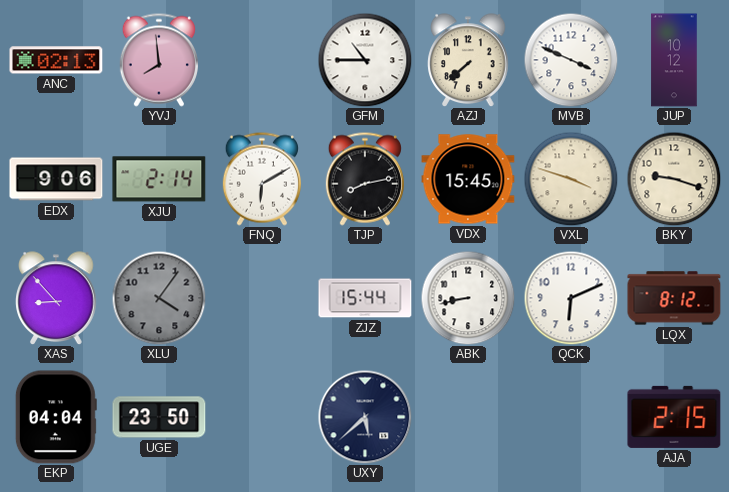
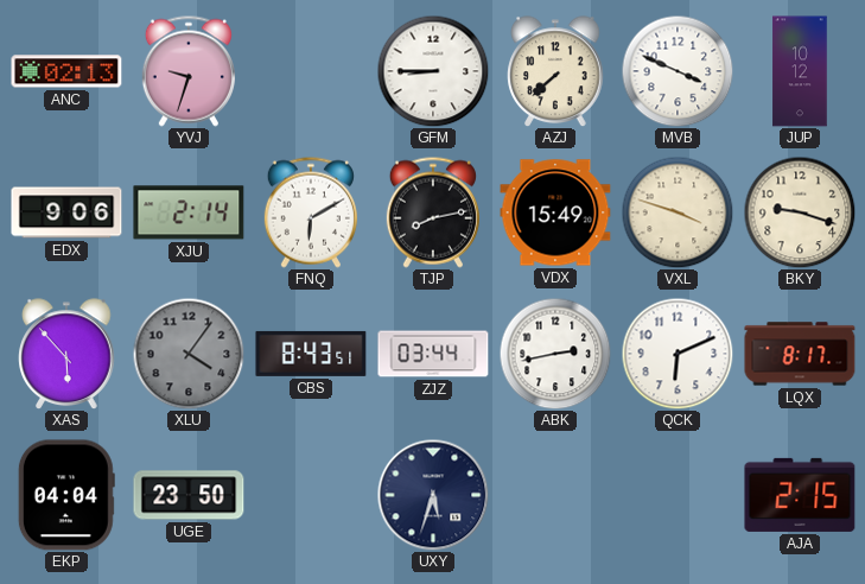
YVJ: 7:59 -> 9:33
GFM: 10:45 -> 8:45
VDX: 15:45 -> 15:49
XAS: 8:53 -> 5:53
CBS: none -> 8:43
ZJZ: 15:44 -> 03:44
ABK: 8:43 -> 2:43
LQX: 8:12 -> 8:17
UXY: 5:38 -> 5:33
